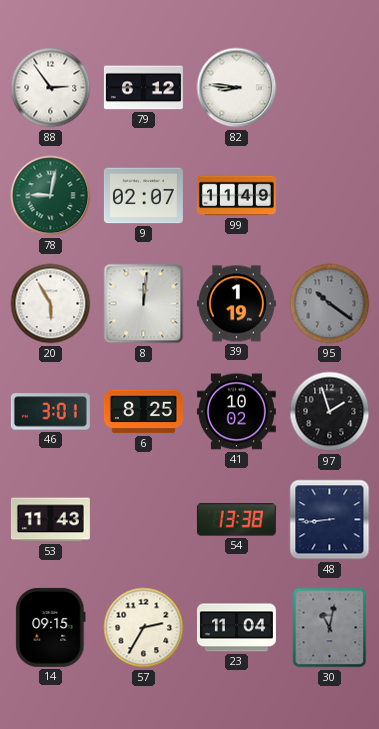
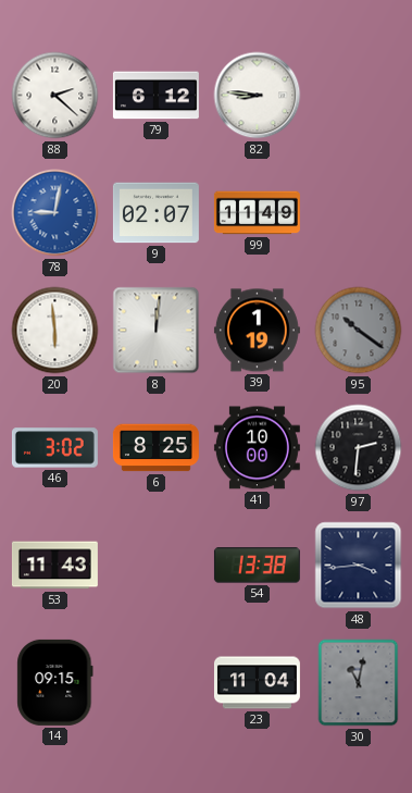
88: 2:54 -> 2:22
78 dial: green -> blue
20: 5:55 -> 5:59
46: 3:01 -> 3:02
41: 10:02 -> 10:00
97: 1:57 -> 2:31
48: 8:44 -> 3:44
57: 2:35 -> none
